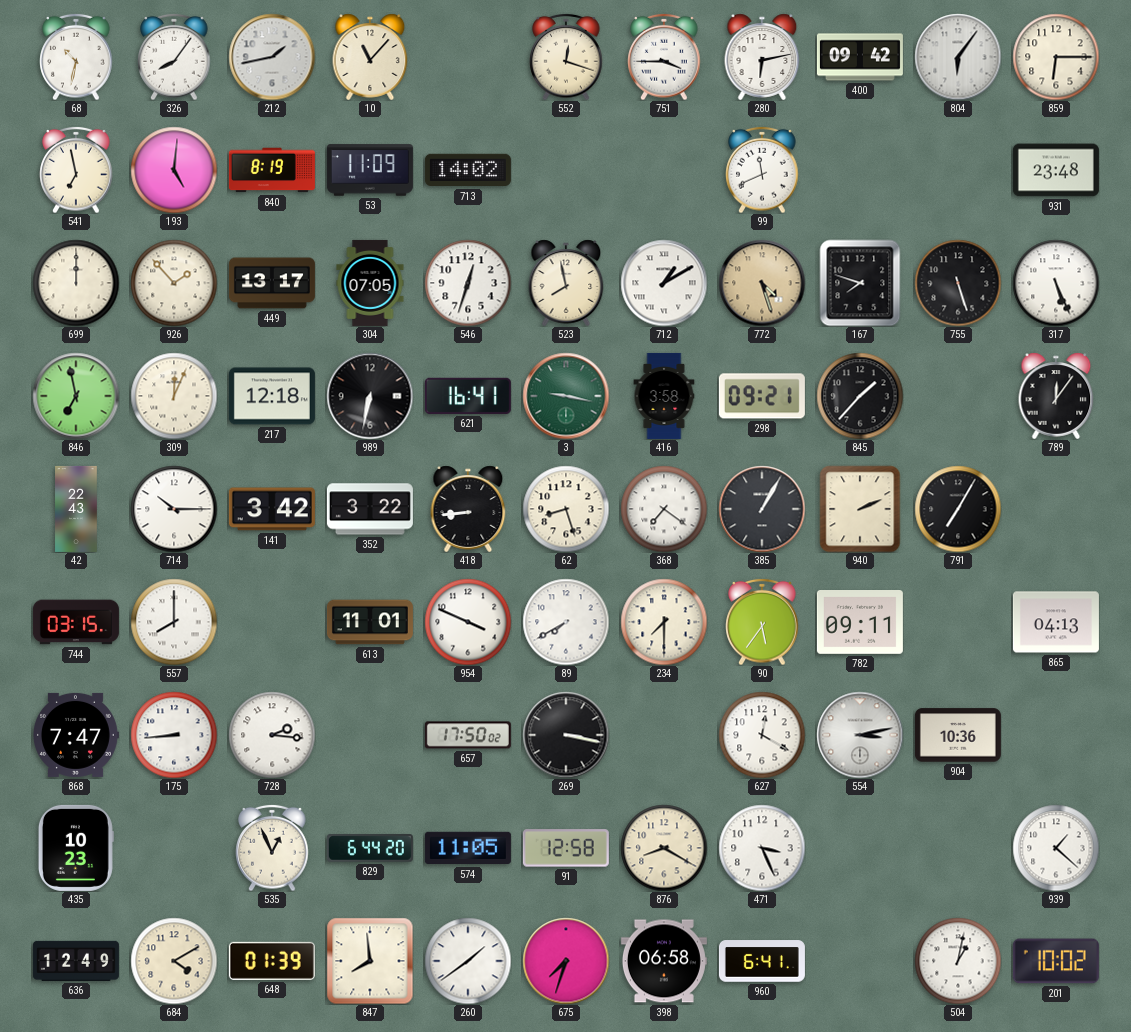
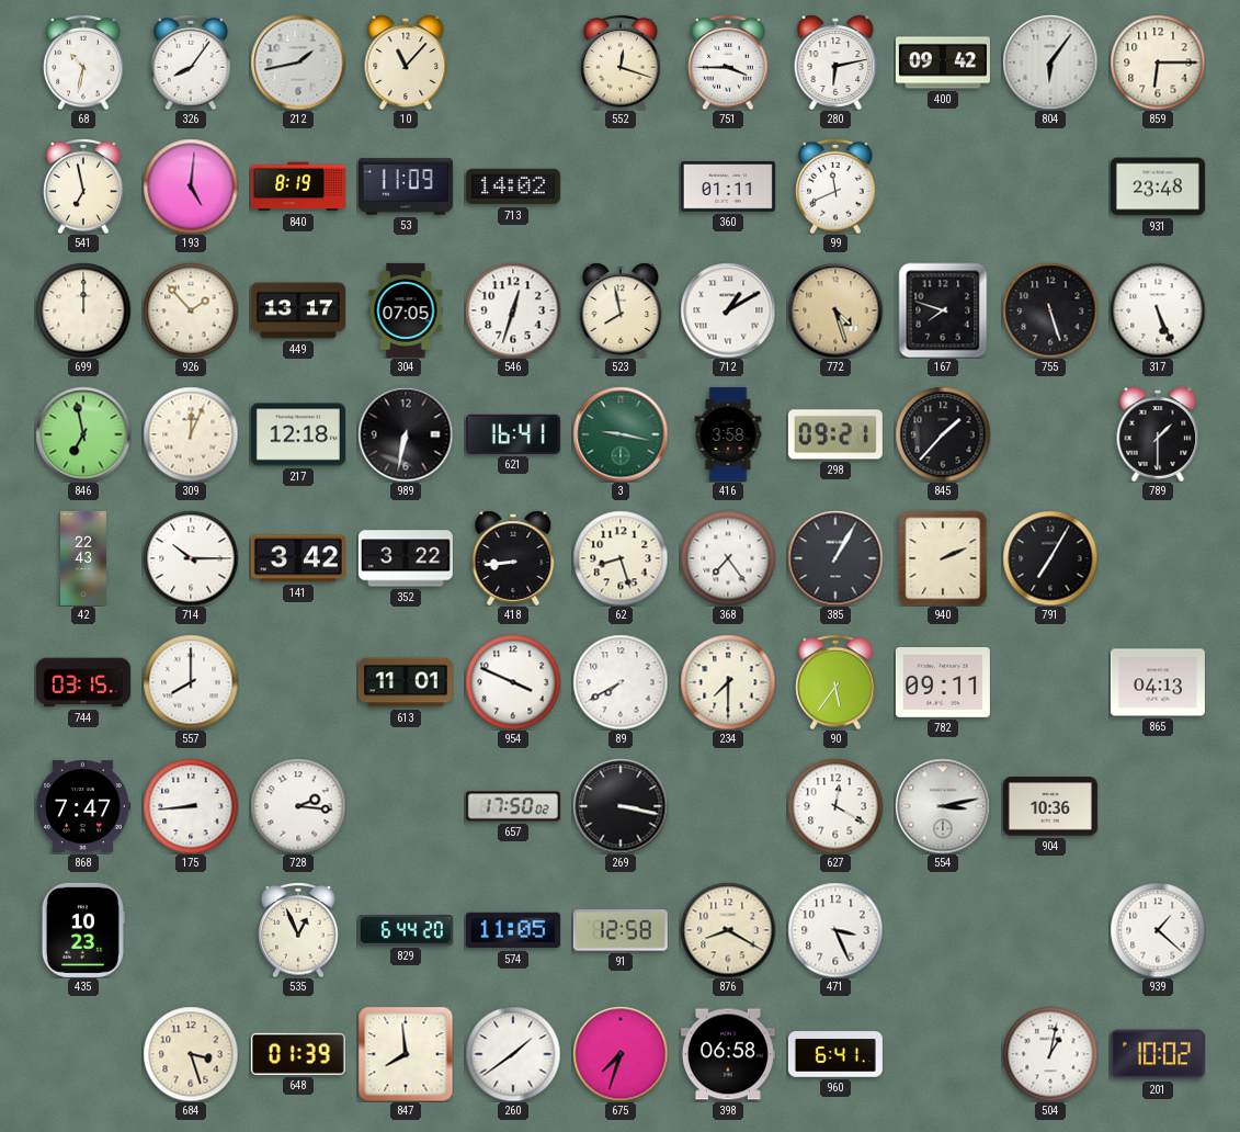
360: none -> 01:11
789: 12:06 -> 1:30
368: 7:21 -> 7:24
636: 12:49 -> none
684: 4:10 -> 3:27
